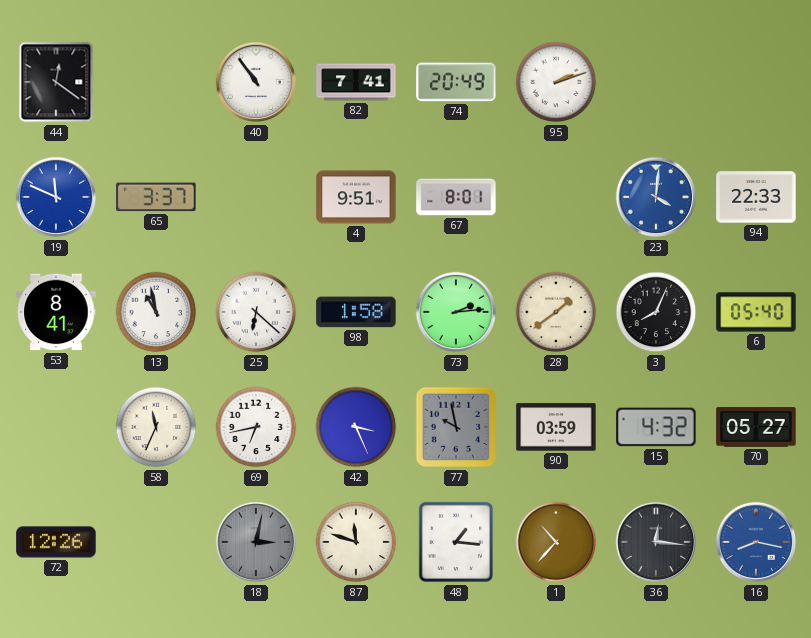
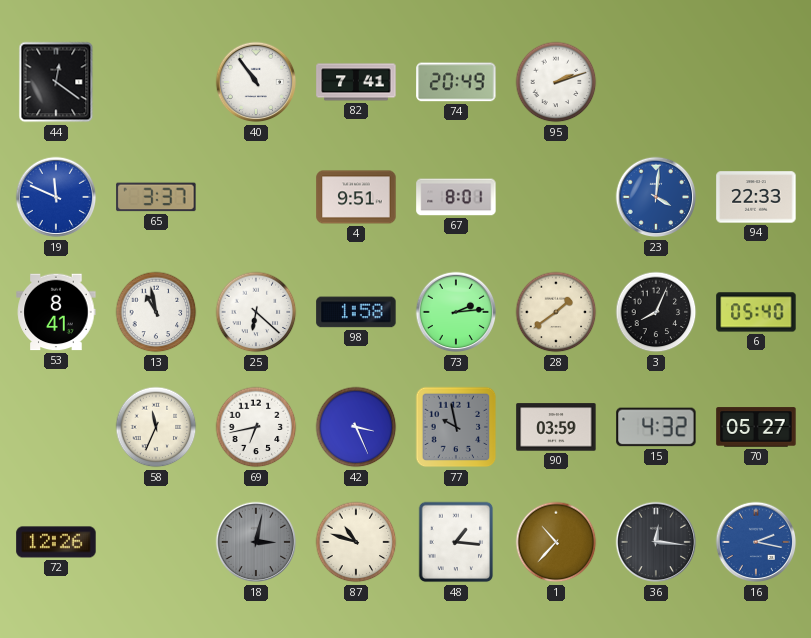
87: 11:48 -> 10:48
16: 8:17 -> 2:17
